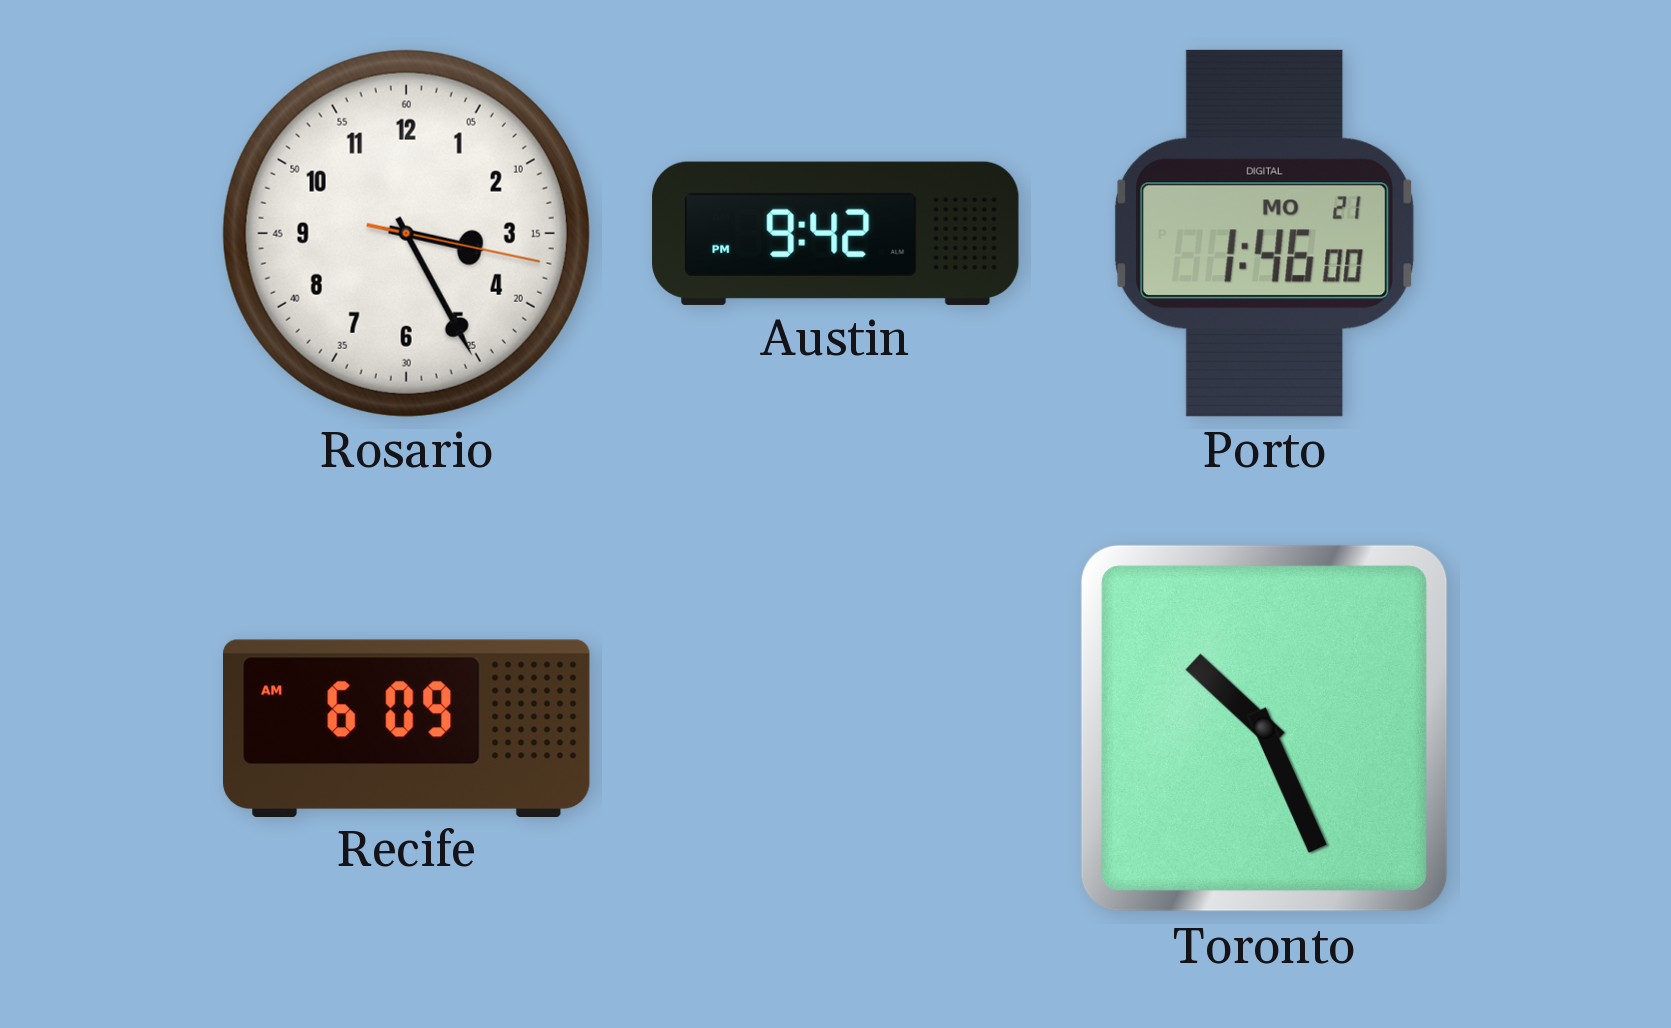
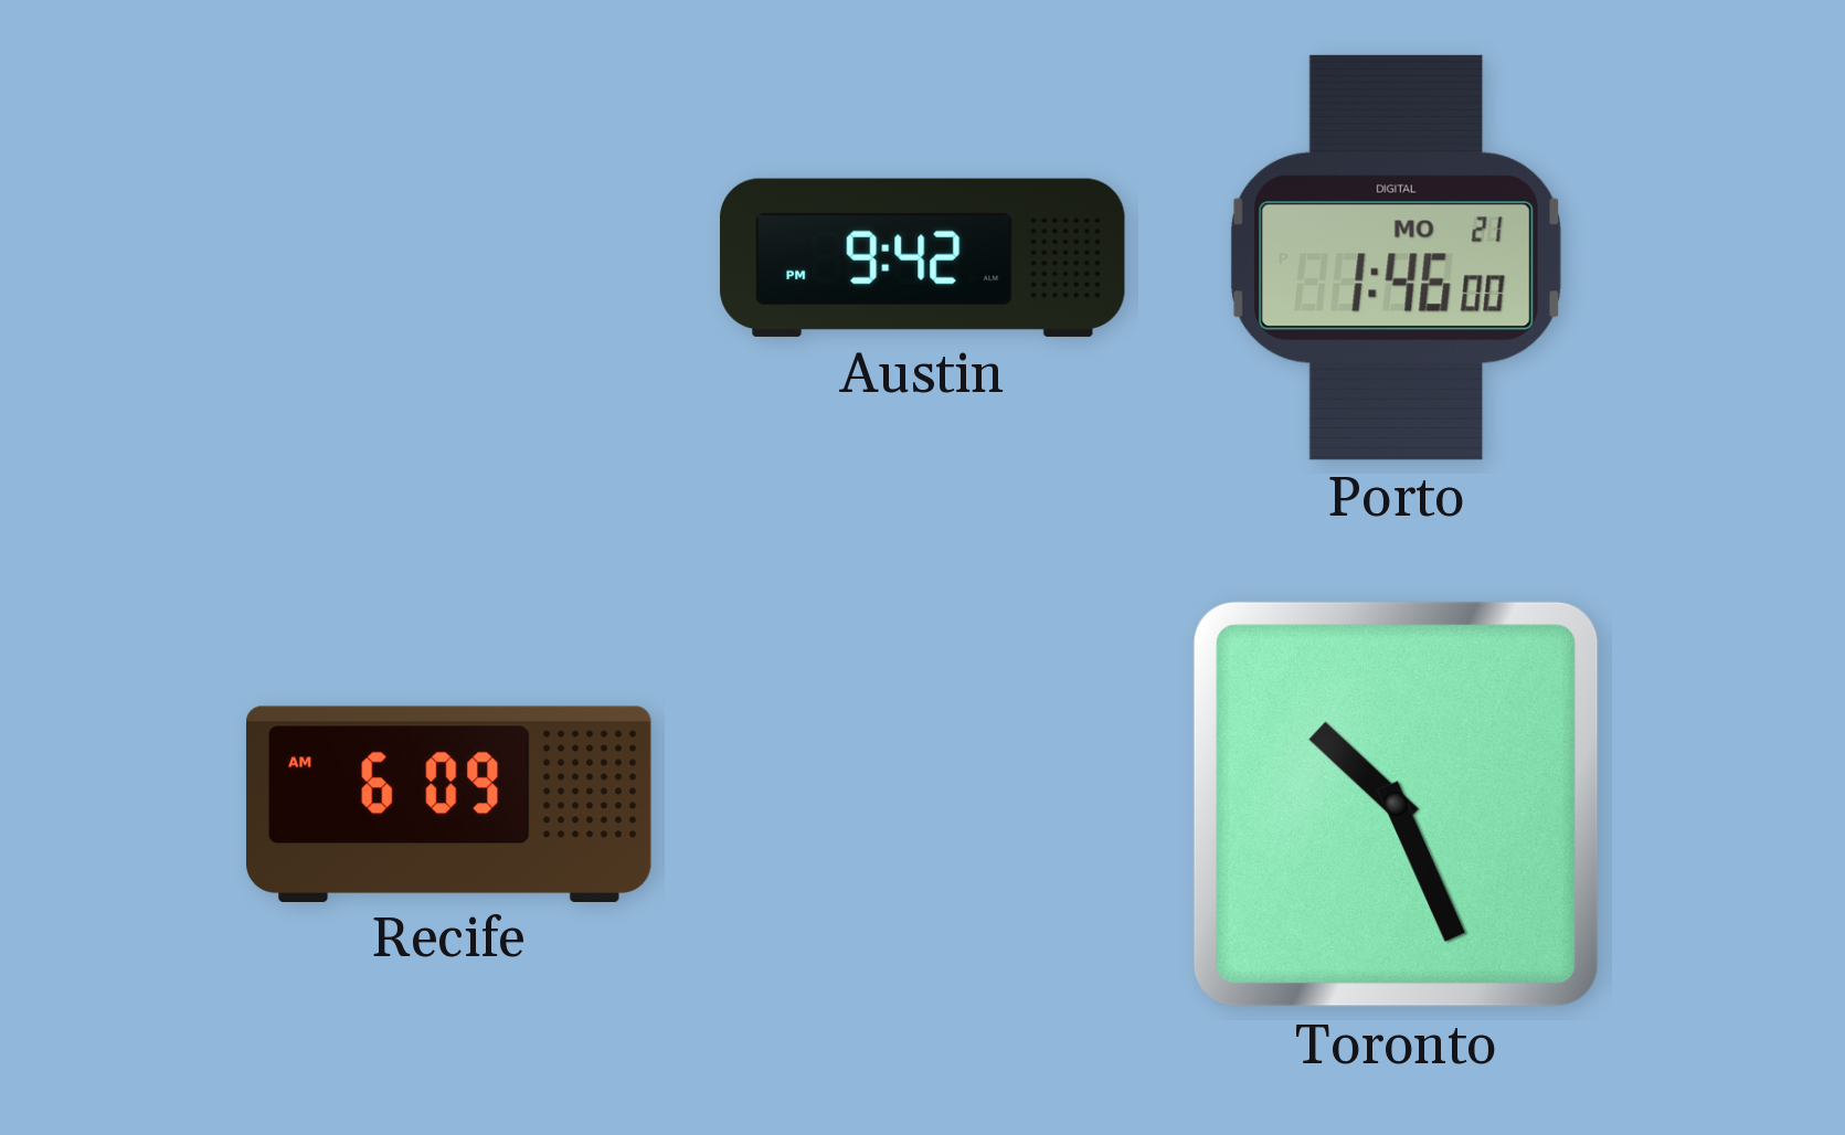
Rosario: 3:25 -> none
